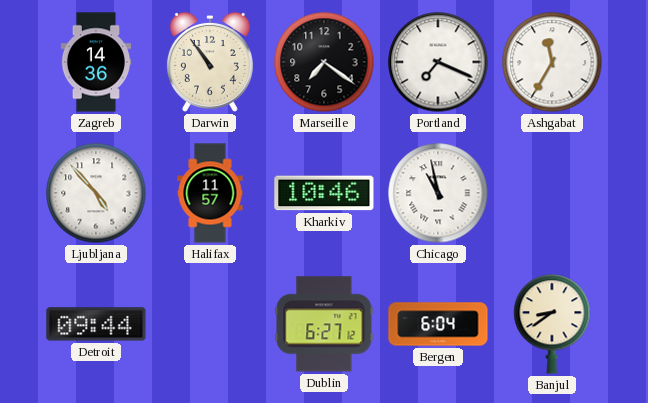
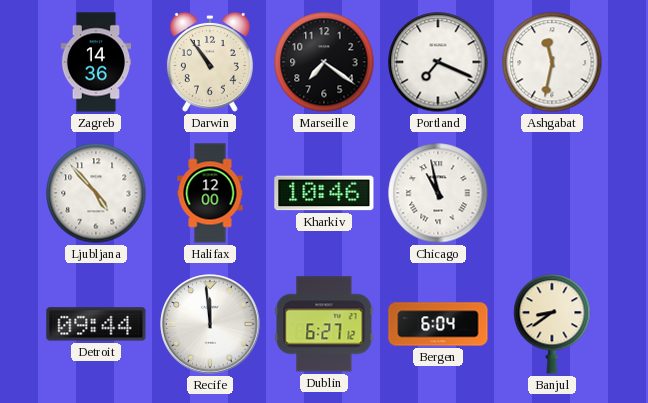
Ashgabat: 11:35 -> 11:32
Halifax: 11:57 -> 12:00
Recife: none -> 11:59
